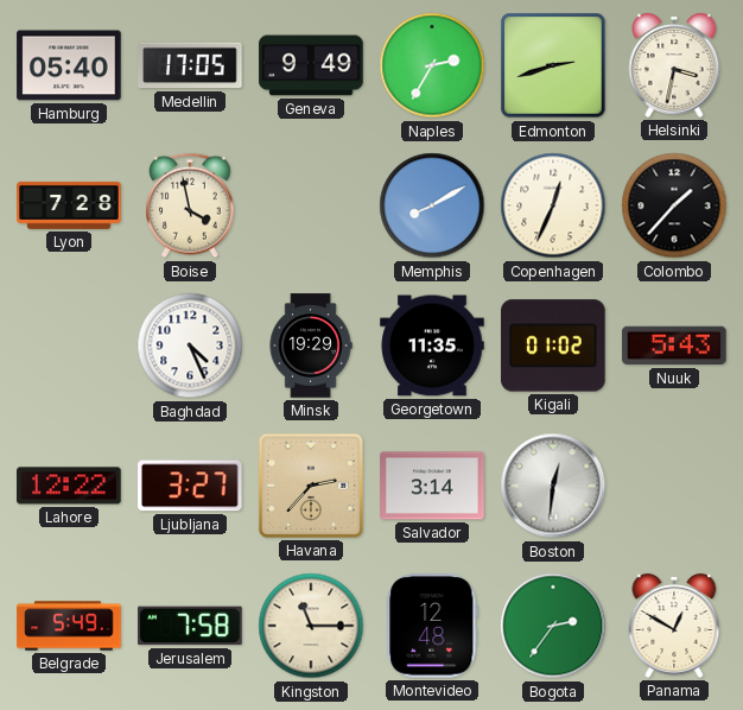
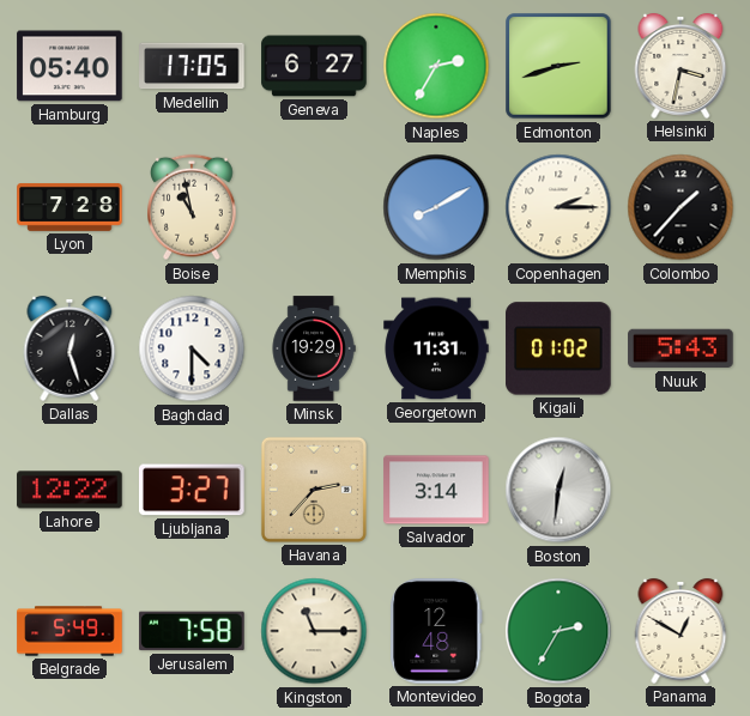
Geneva: 9:49 -> 6:27
Boise: 3:58 -> 10:58
Copenhagen: 12:34 -> 2:15
Dallas: none -> 12:27
Baghdad: 4:26 -> 4:30
Georgetown: 11:35 -> 11:31
Bogota: 2:36 -> 2:35
